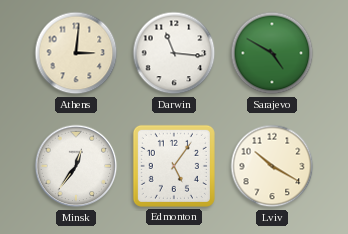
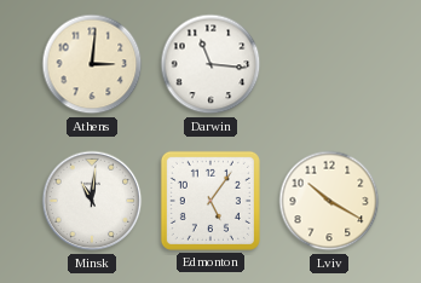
Sarajevo: 4:50 -> none
Minsk: 12:36 -> 11:01
